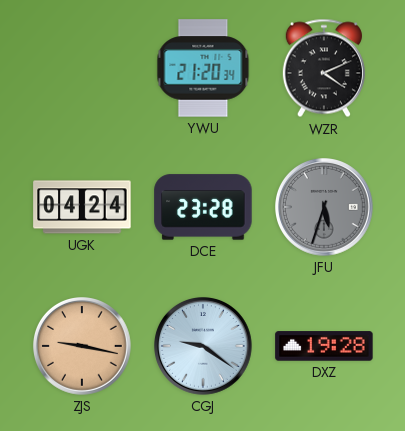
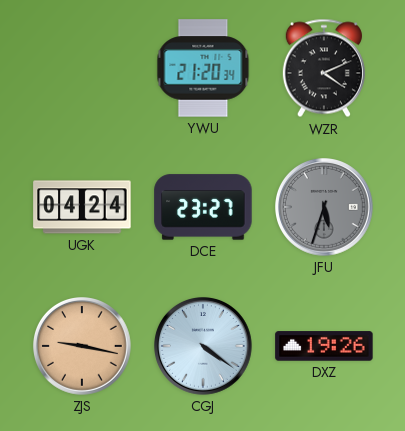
DCE: 23:28 -> 23:27
CGJ: 9:21 -> 4:21
DXZ: 19:28 -> 19:26
